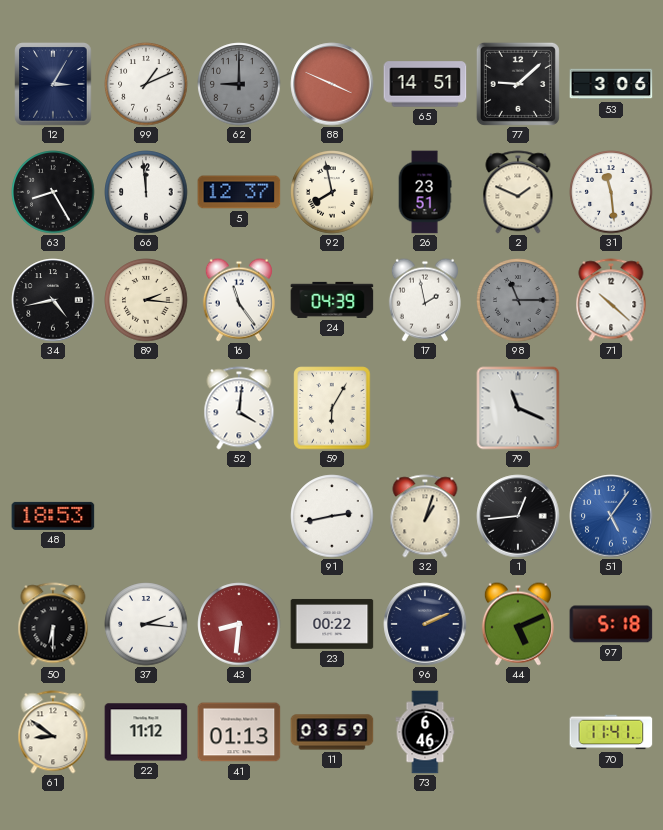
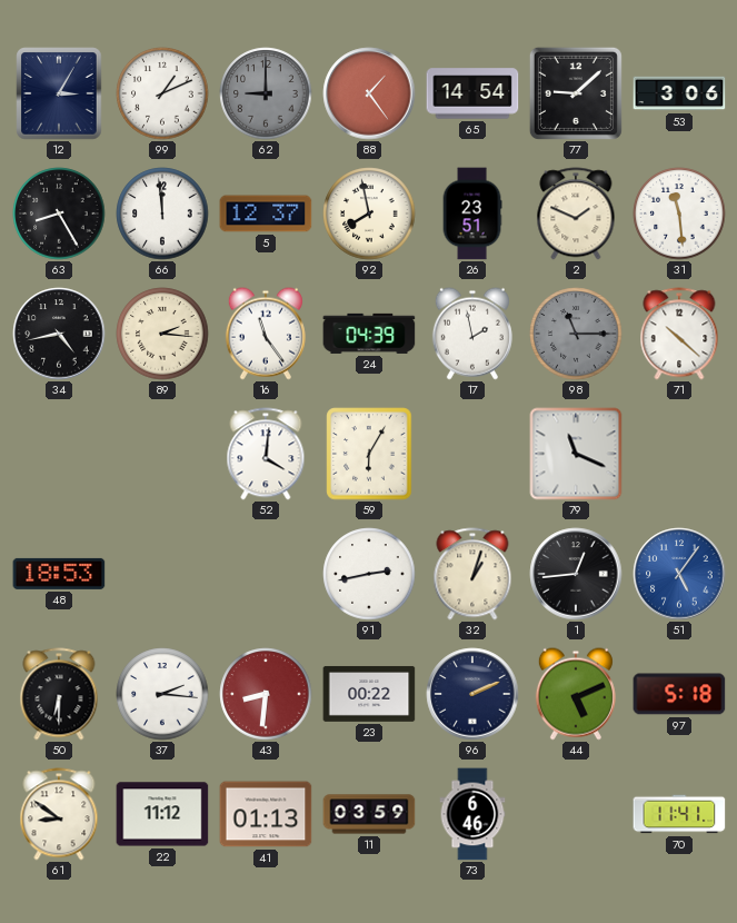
88: 3:49 -> 1:24
65: 14:51 -> 14:54
